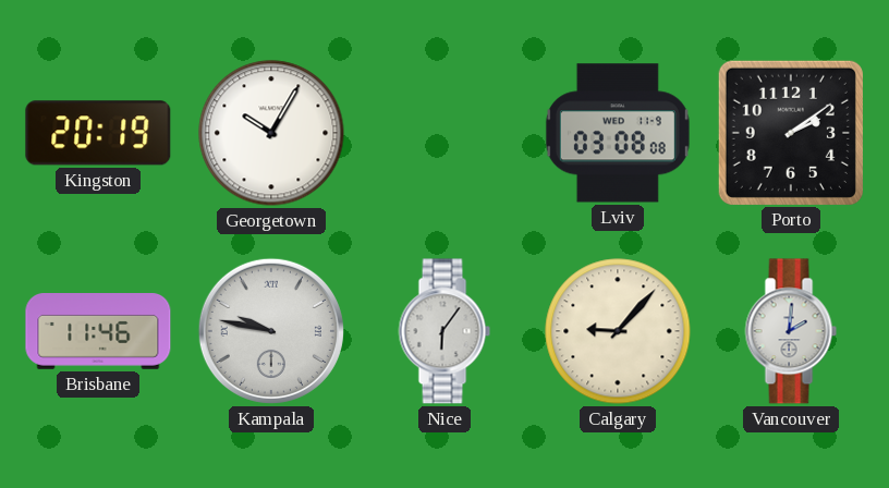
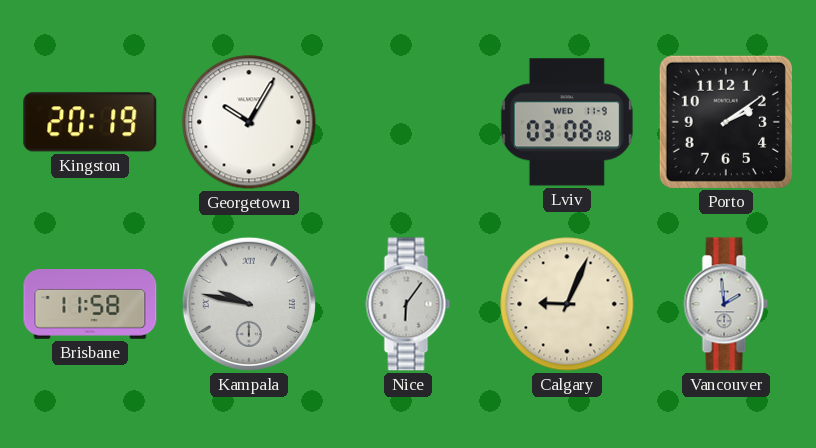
Brisbane: 11:46 -> 11:58
Calgary: 9:07 -> 9:04
Vancouver: 2:01 -> 1:59
